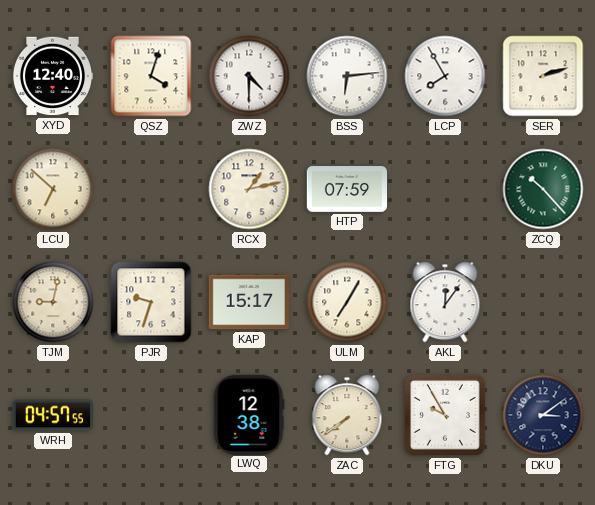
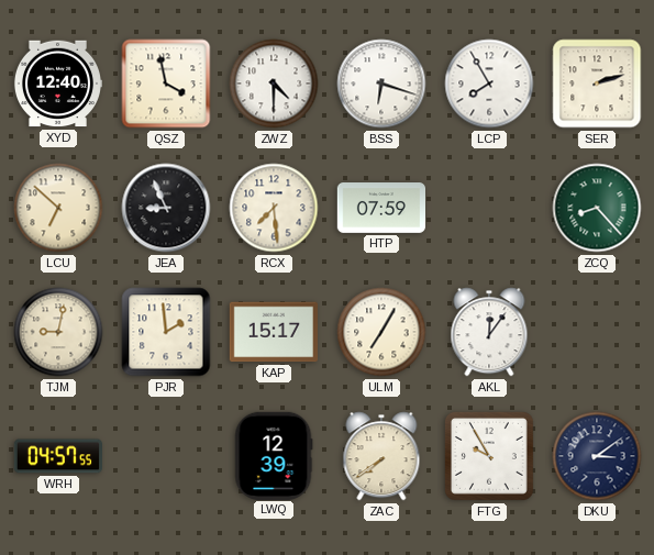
QSZ: 4:03 -> 3:58
BSS: 6:14 -> 6:18
JEA: none -> 8:56
RCX: 1:13 -> 7:29
ZCQ: 10:23 -> 8:23
PJR: 9:33 -> 1:59
LWQ: 12:38 -> 12:39
